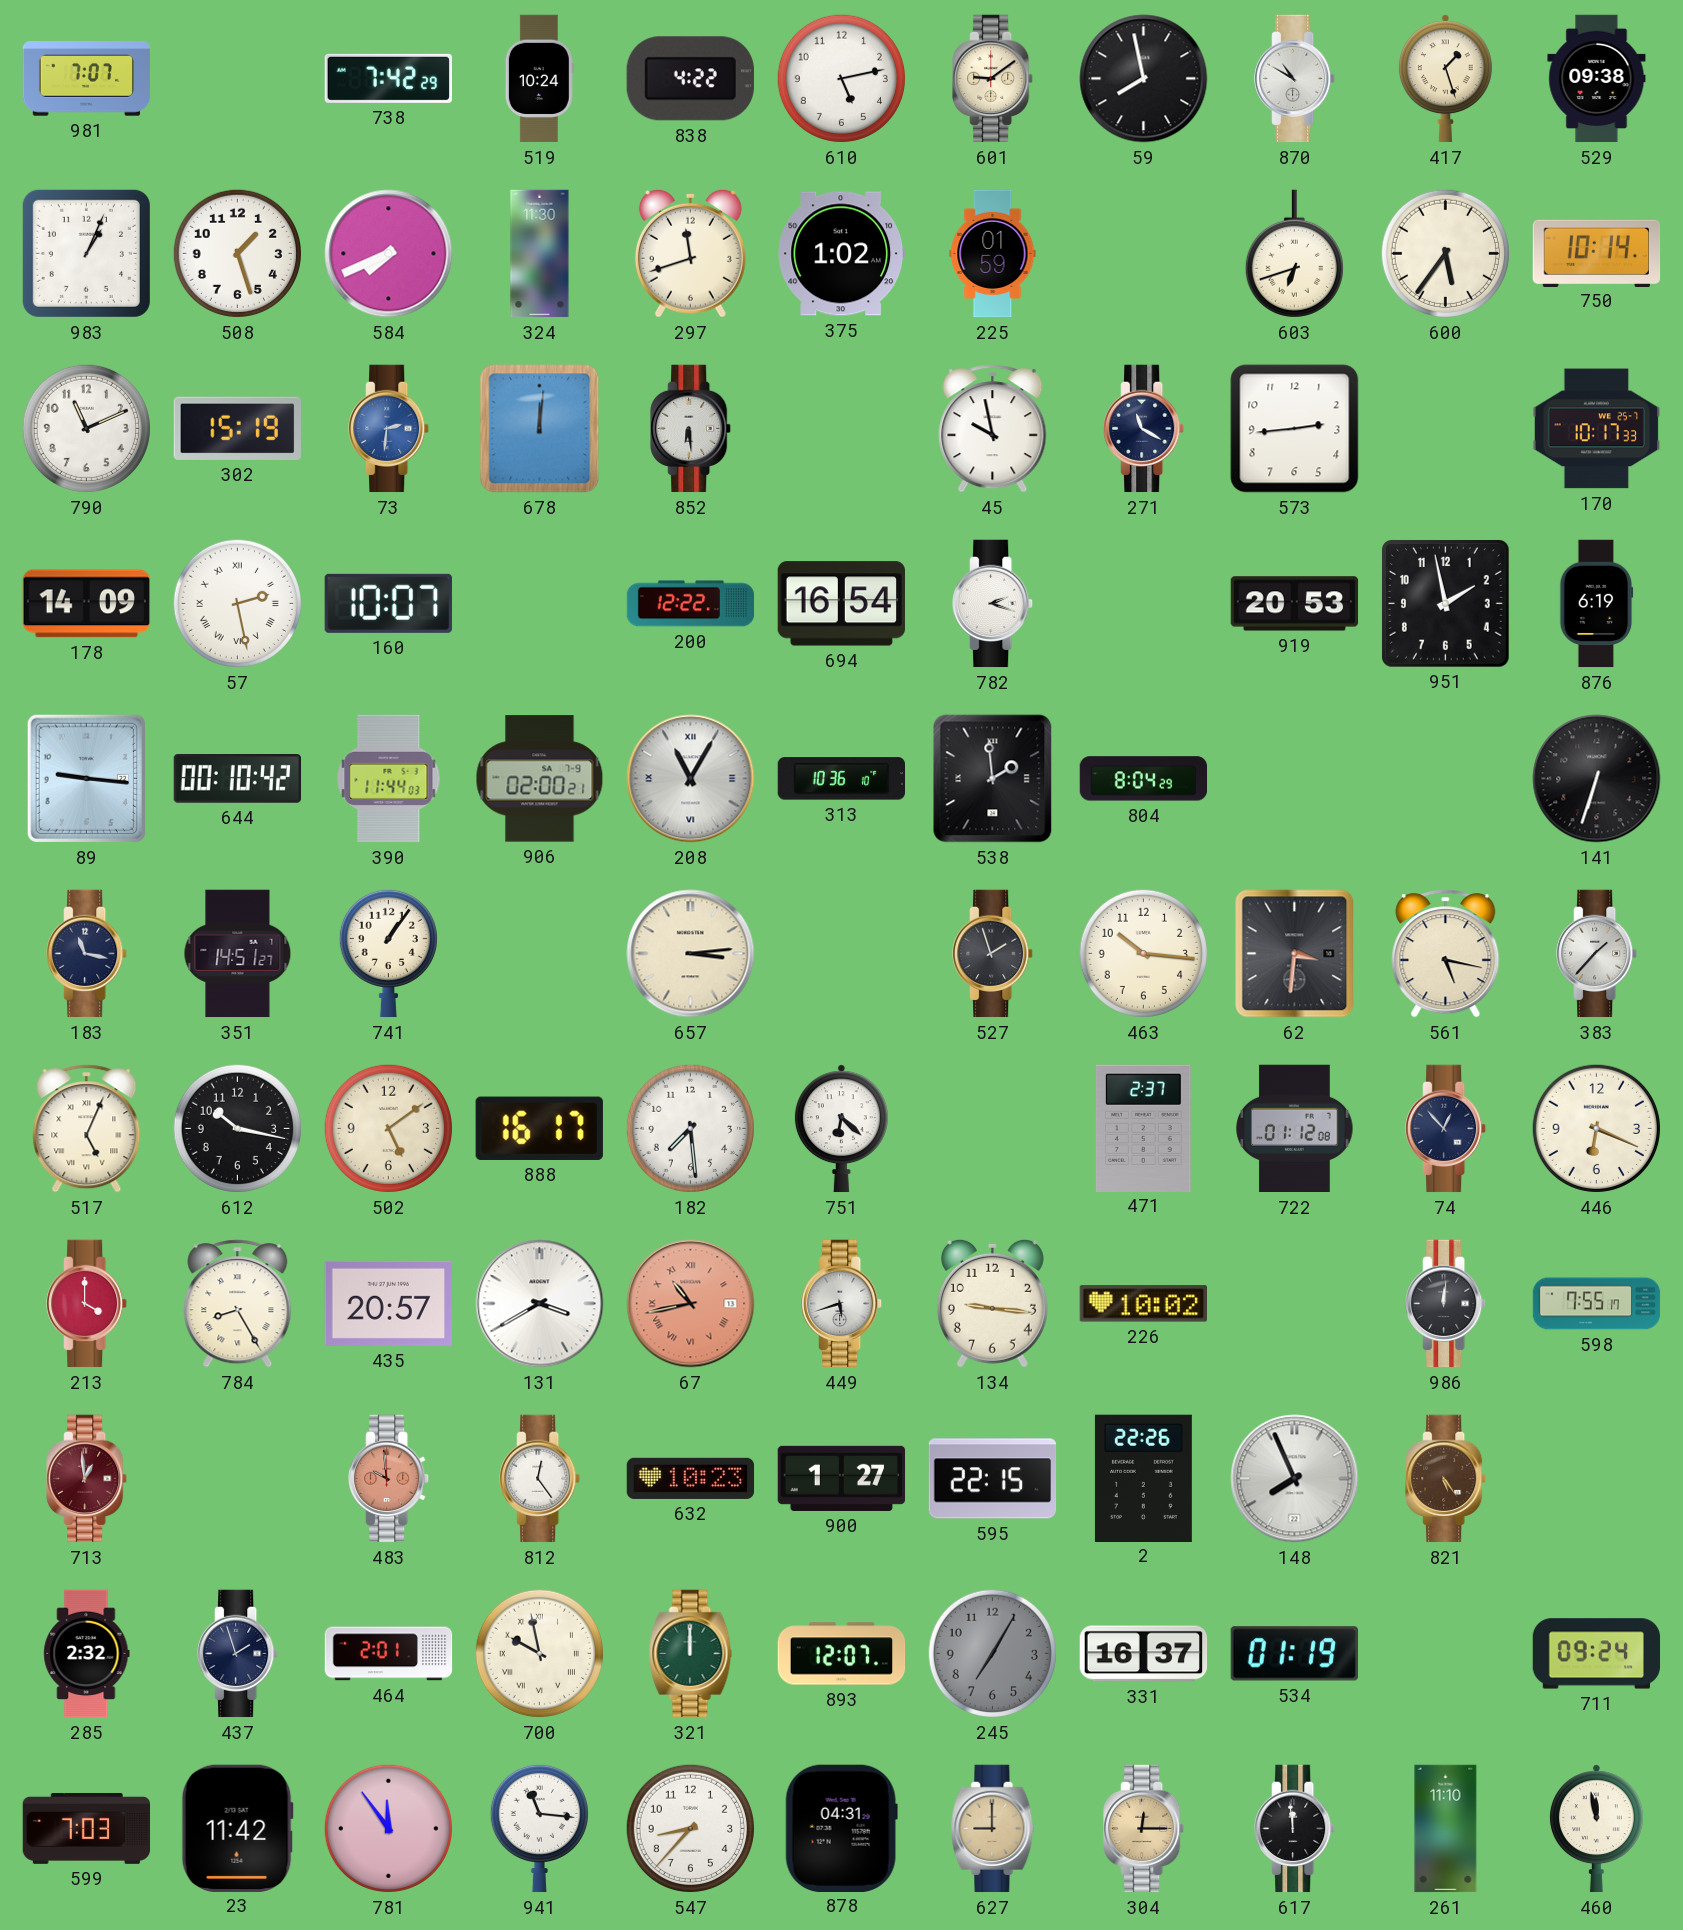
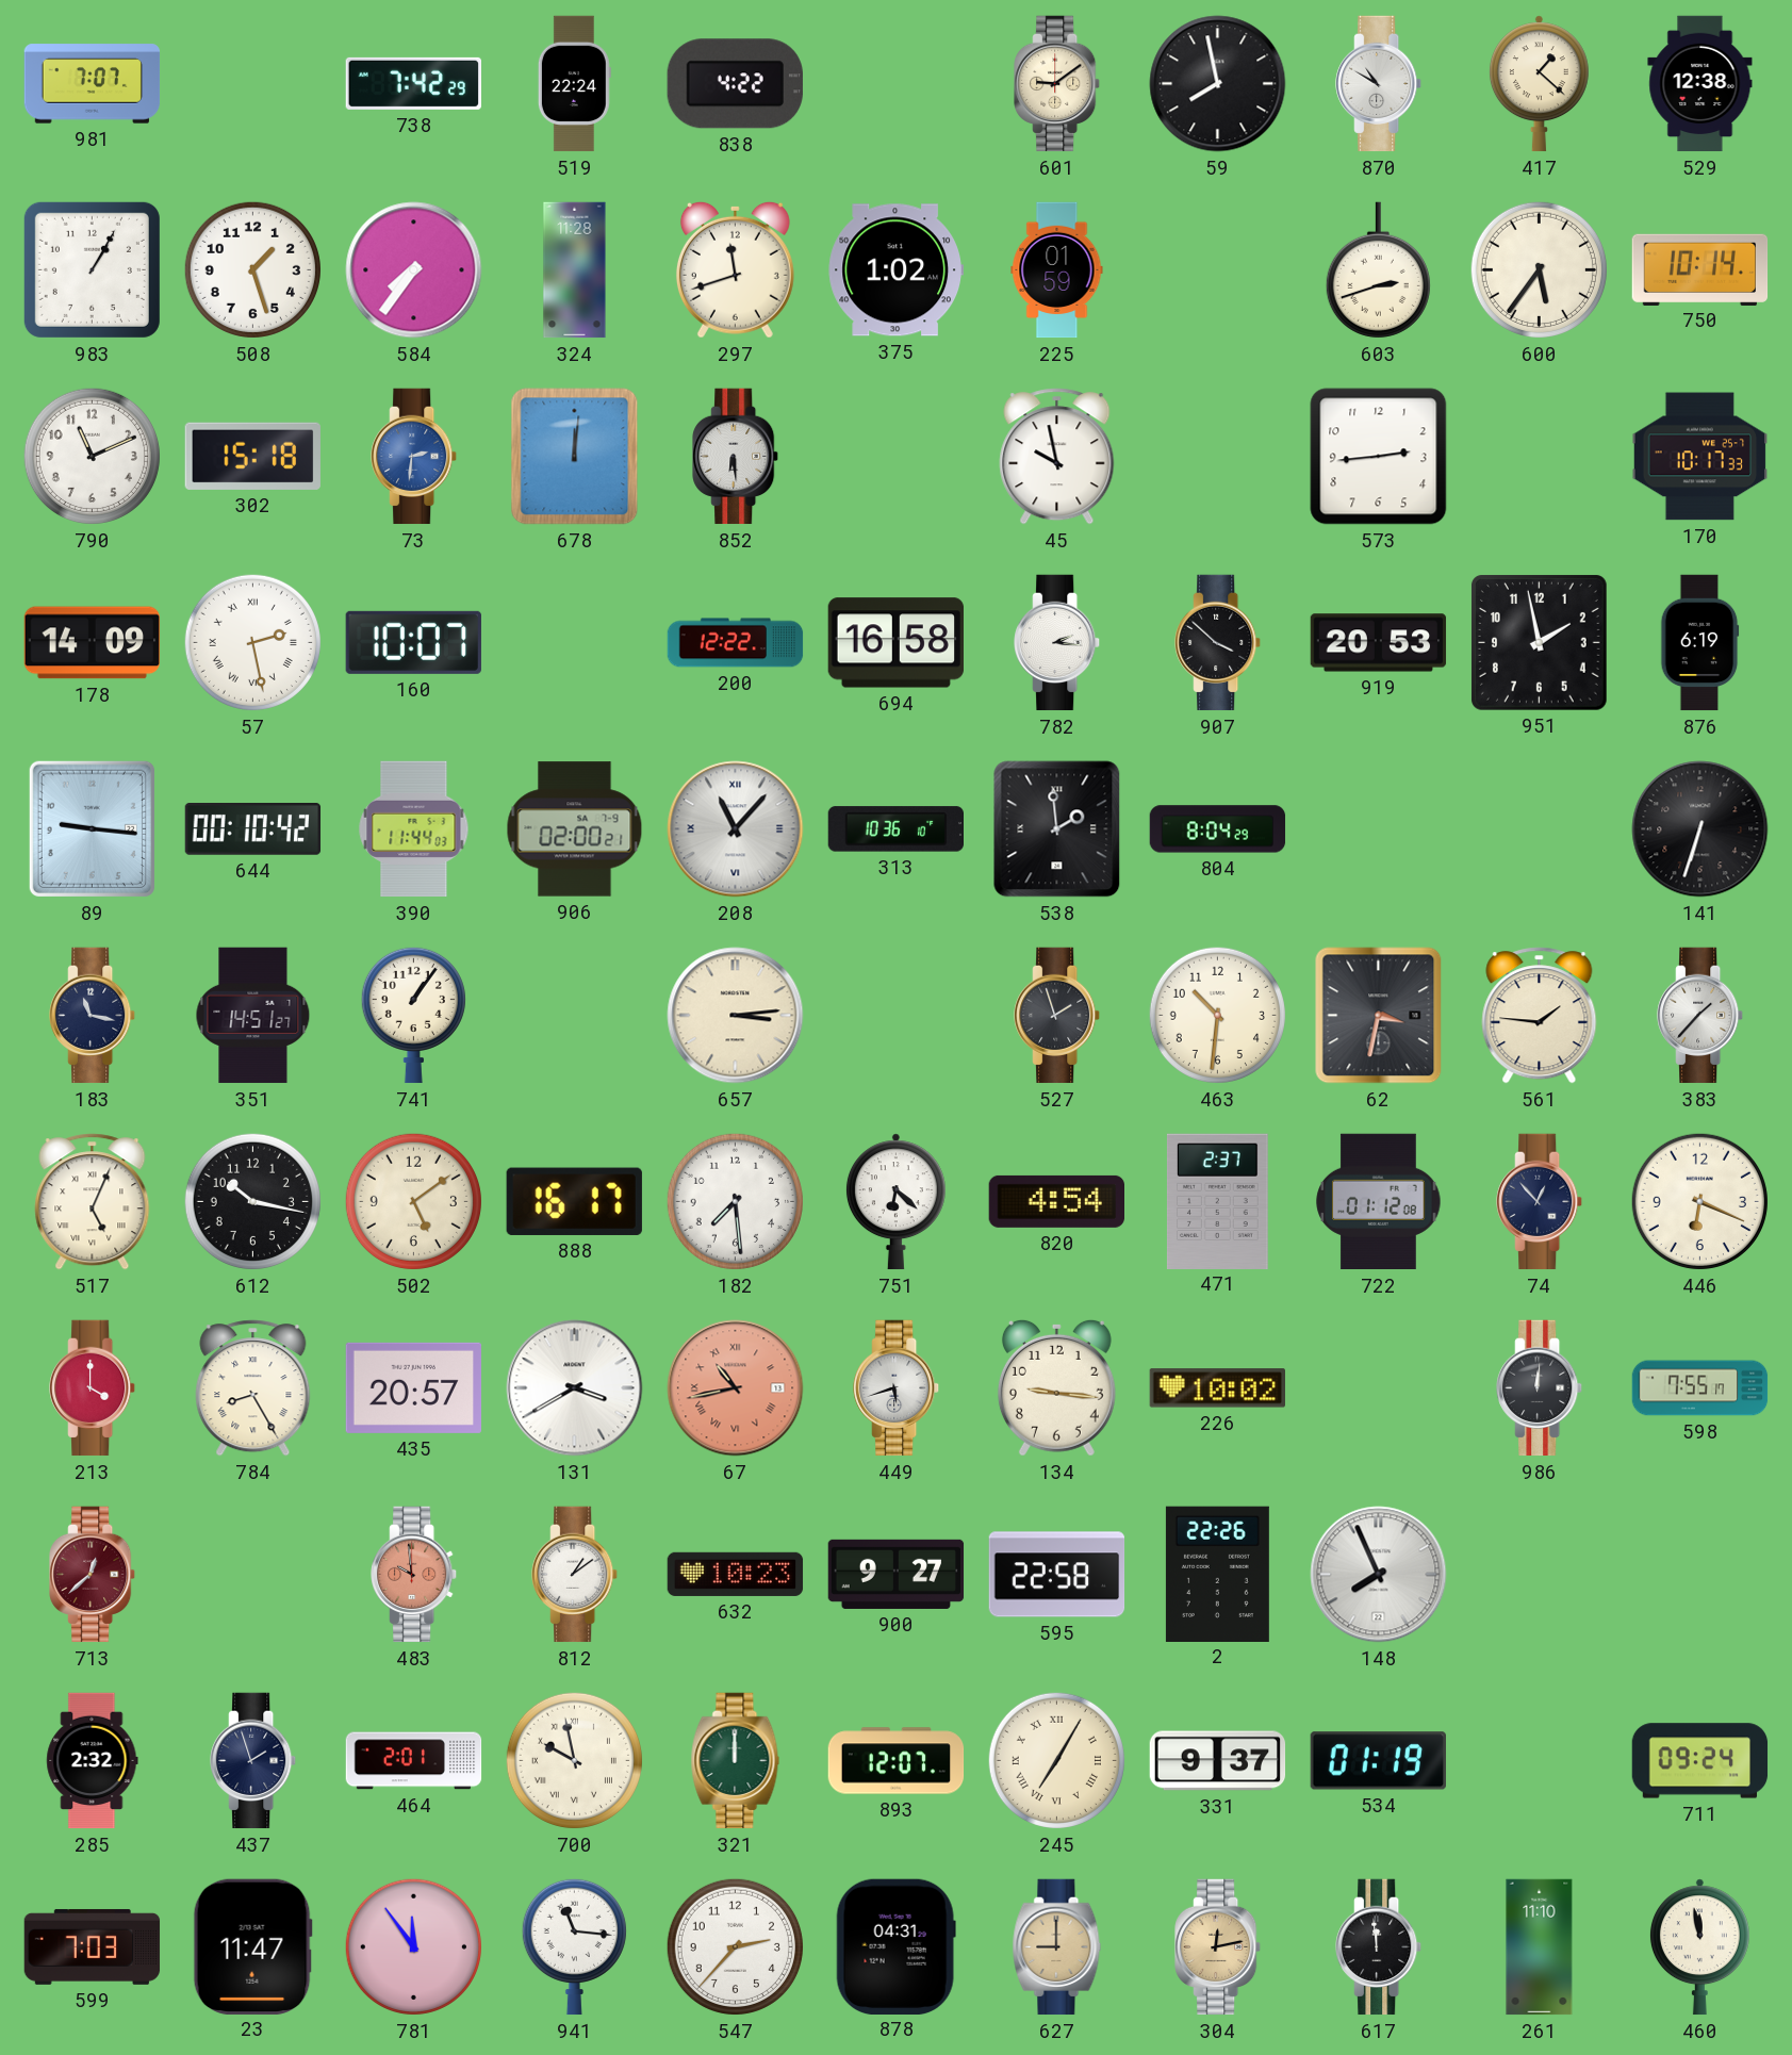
519: 10:24 -> 22:24
610: 5:13 -> none
417: 1:27 -> 1:22
529: 09:38 -> 12:38
983: 1:04 -> 1:05
584: 7:41 -> 7:36
324: 11:30 -> 11:28
603: 6:42 -> 2:42
302: 15:19 -> 15:18
271: 11:20 -> none
694: 16:54 -> 16:58
782: 2:18 -> 2:16
907: none -> 3:52
208: 11:05 -> 11:07
463: 10:16 -> 10:31
62: 3:31 -> 3:32
561: 5:17 -> 1:46
820: none -> 4:54
713: 12:59 -> 12:38
812: 12:24 -> 1:09
900: 1:27 -> 9:27
595: 22:15 -> 22:58
821: 5:24 -> none
245 dial: grey -> cream
245 numerals: Arabic -> Roman
331: 16:37 -> 9:37
23: 11:42 -> 11:47
547: 8:37 -> 2:37
304: 12:15 -> 12:13
